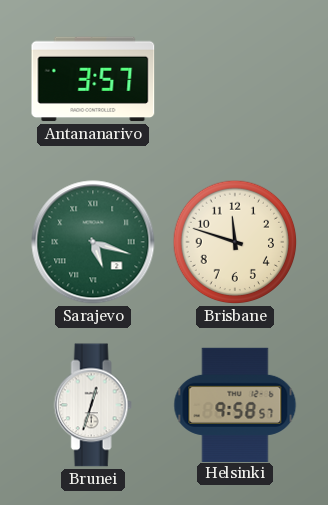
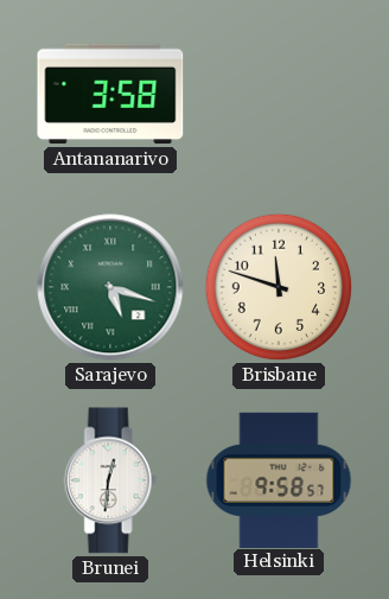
Antananarivo: 3:57 -> 3:58
Brunei: 12:33 -> 12:31
